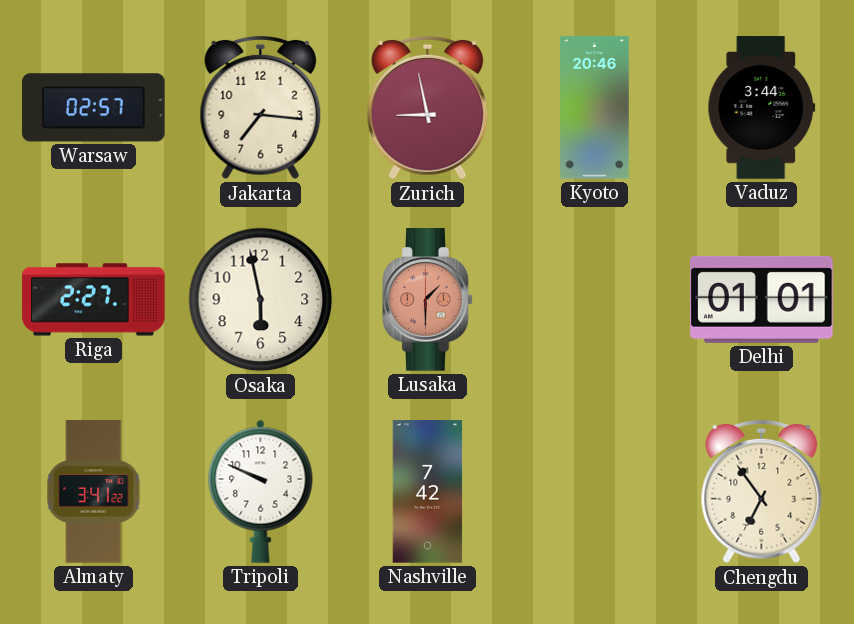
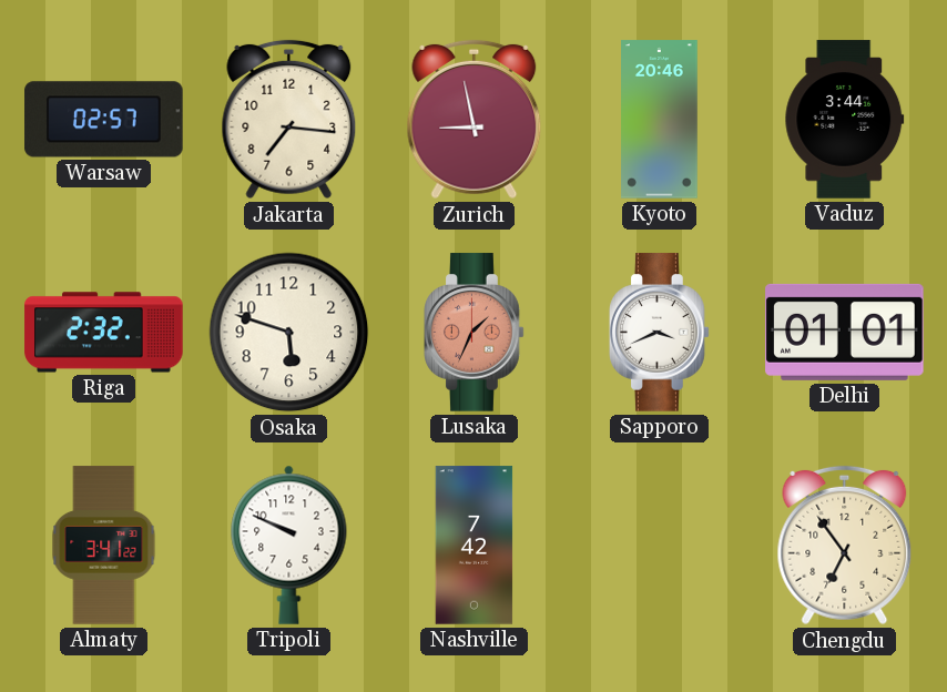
Riga: 2:27 -> 2:32
Osaka: 5:58 -> 5:48
Lusaka: 1:30 -> 1:34
Sapporo: none -> 3:41
